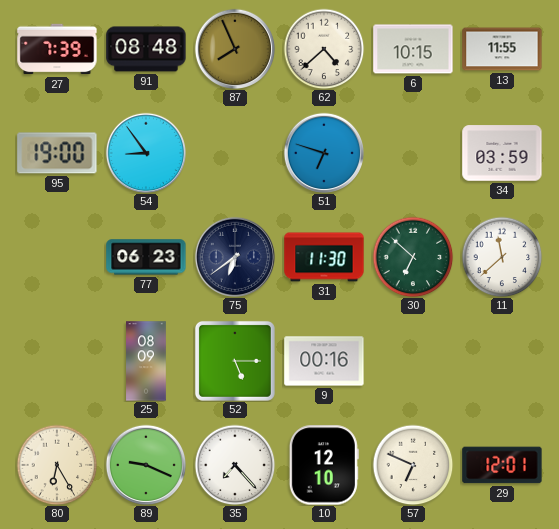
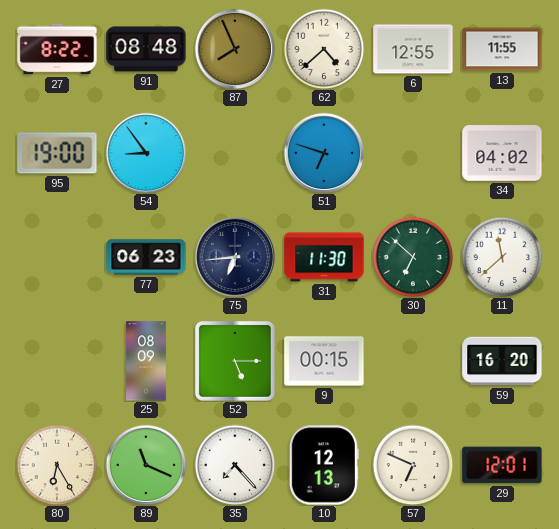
27: 7:39 -> 8:22
6: 10:15 -> 12:55
34: 03:59 -> 04:02
75: 6:39 -> 6:44
9: 00:16 -> 00:15
59: none -> 16:20
89: 9:19 -> 11:19
10: 12:10 -> 12:13
